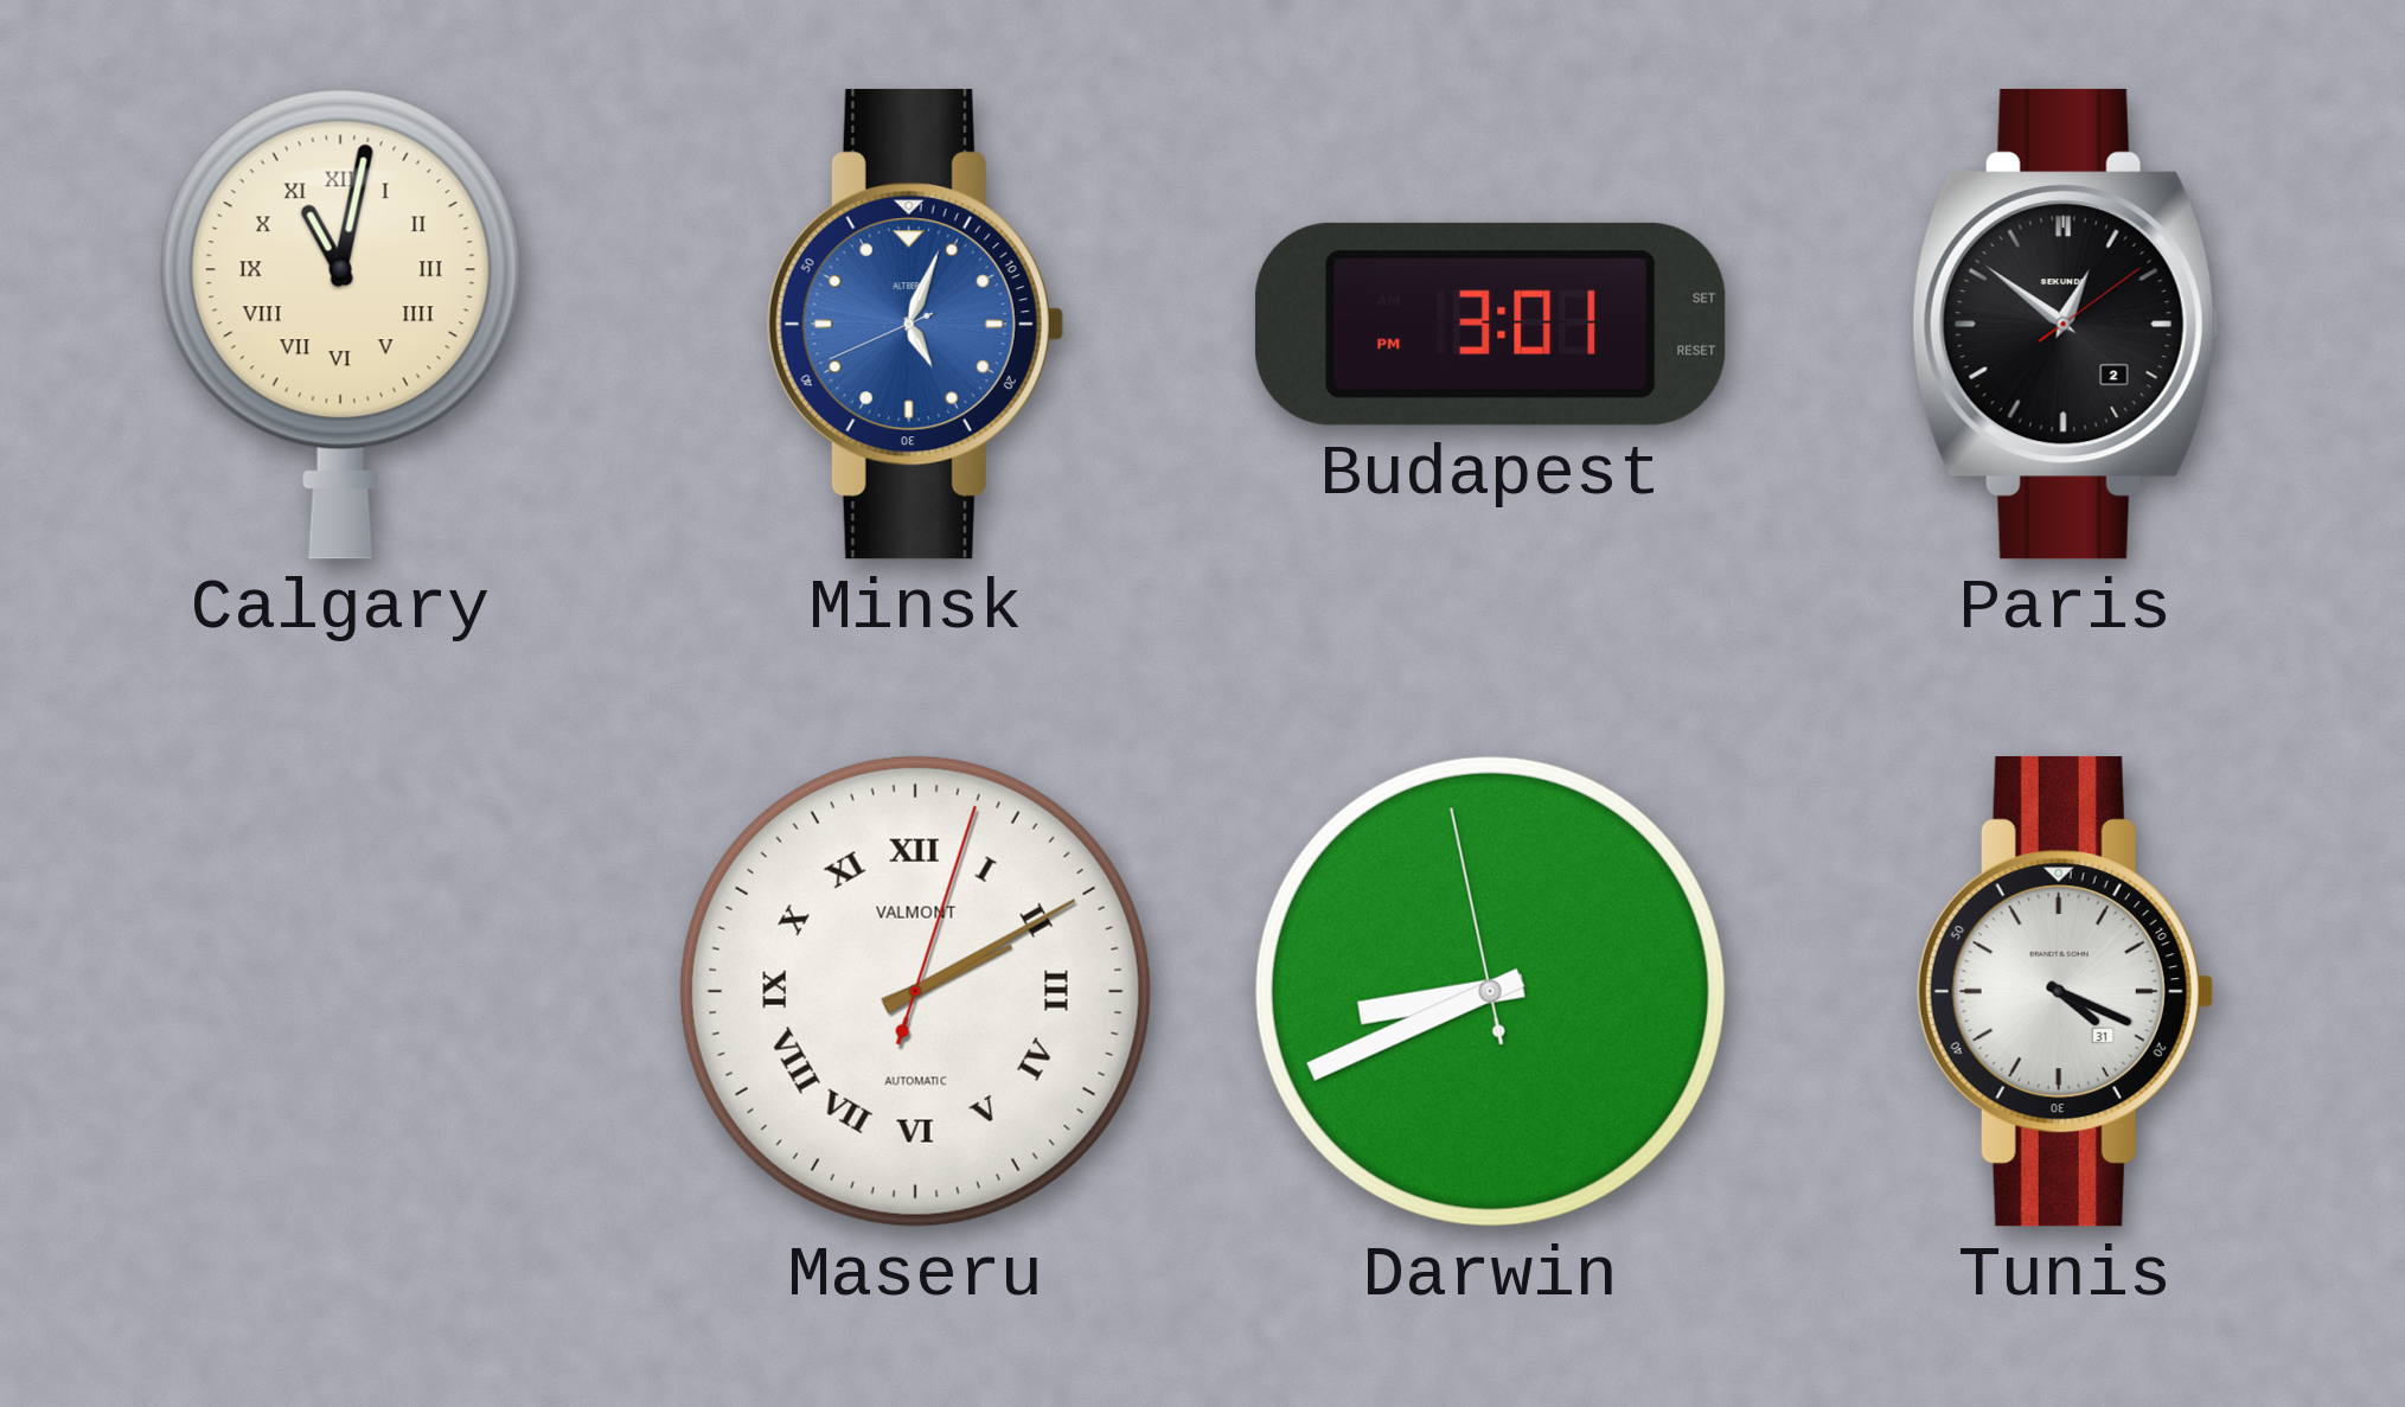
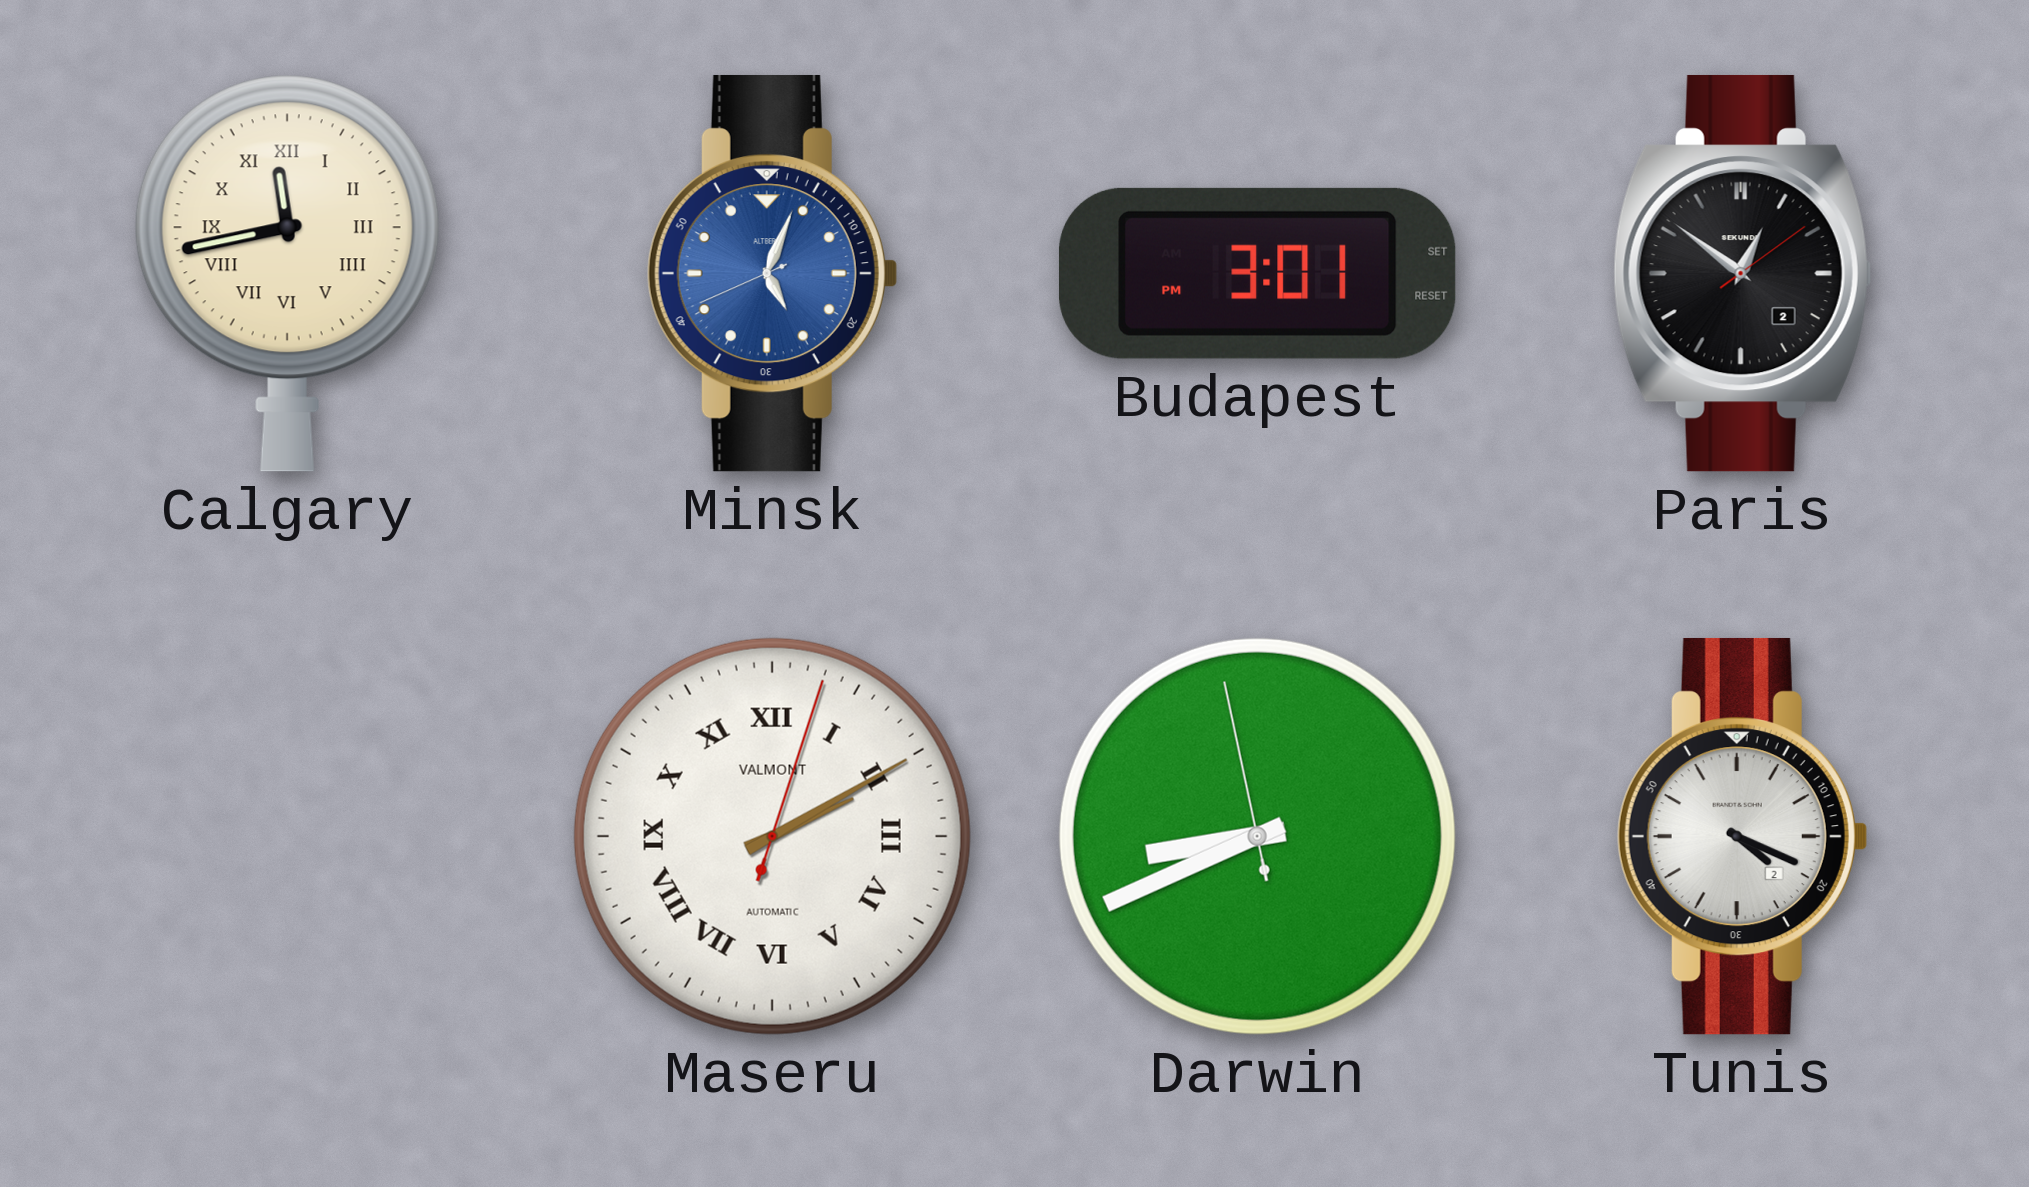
Calgary: 11:02 -> 11:43
Tunis date: 31 -> 2
